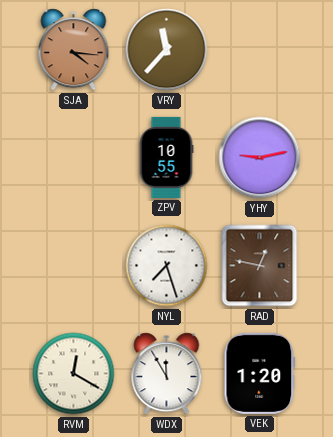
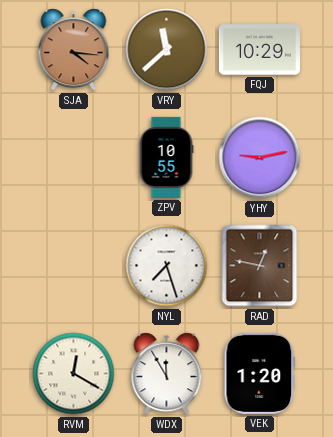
VRY: 11:37 -> 11:38
FQJ: none -> 10:29
